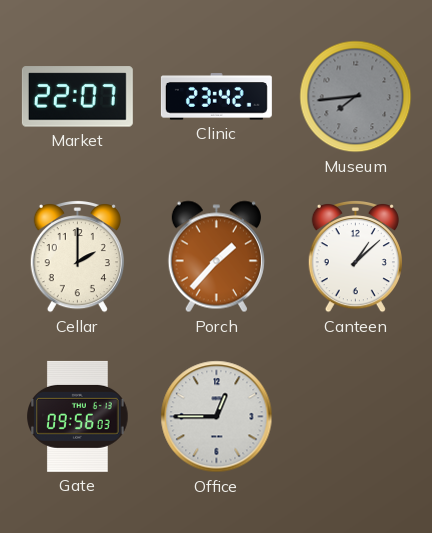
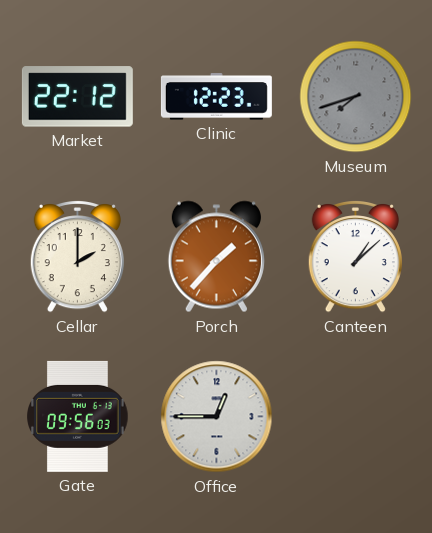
Market: 22:07 -> 22:12
Clinic: 23:42 -> 12:23
Museum: 7:44 -> 7:42
